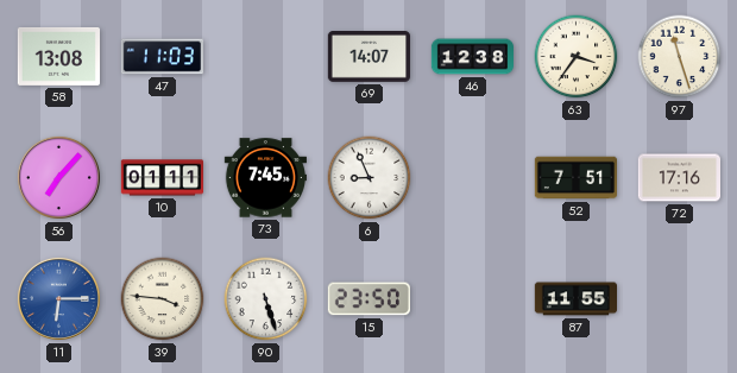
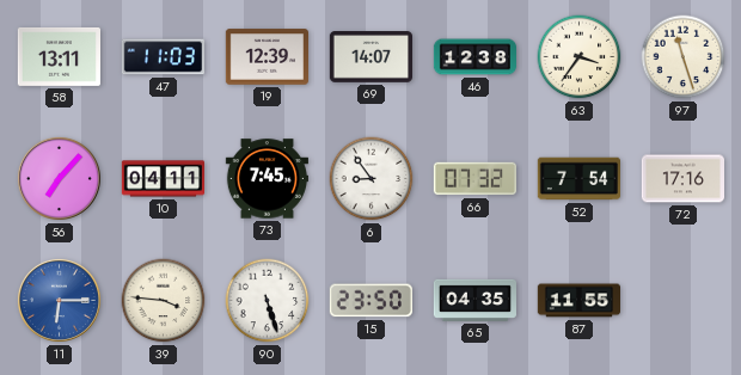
58: 13:08 -> 13:11
19: none -> 12:39
10: 01:11 -> 04:11
6: 8:56 -> 8:54
66: none -> 07:32
52: 7:51 -> 7:54
65: none -> 04:35
